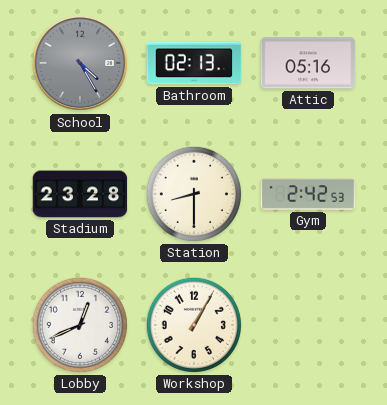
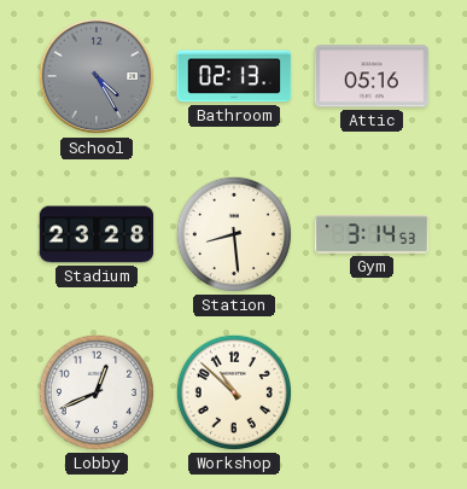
Station: 8:30 -> 8:29
Gym: 2:42 -> 3:14
Workshop: 1:05 -> 10:52
